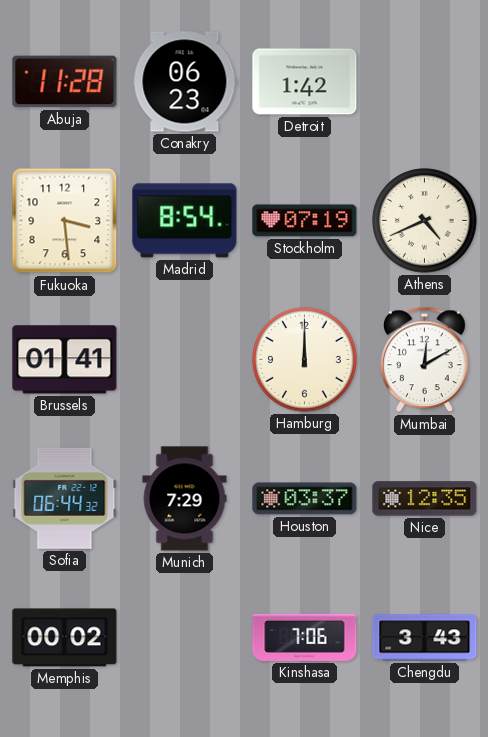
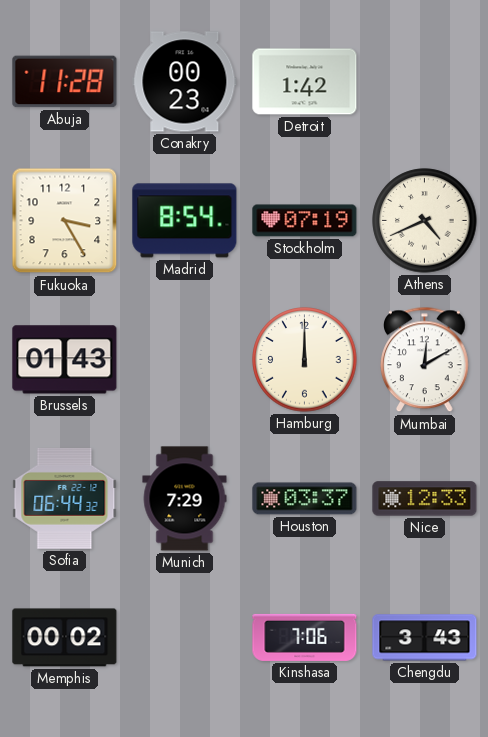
Conakry: 06:23 -> 00:23
Fukuoka: 3:29 -> 3:25
Brussels: 01:41 -> 01:43
Nice: 12:35 -> 12:33
